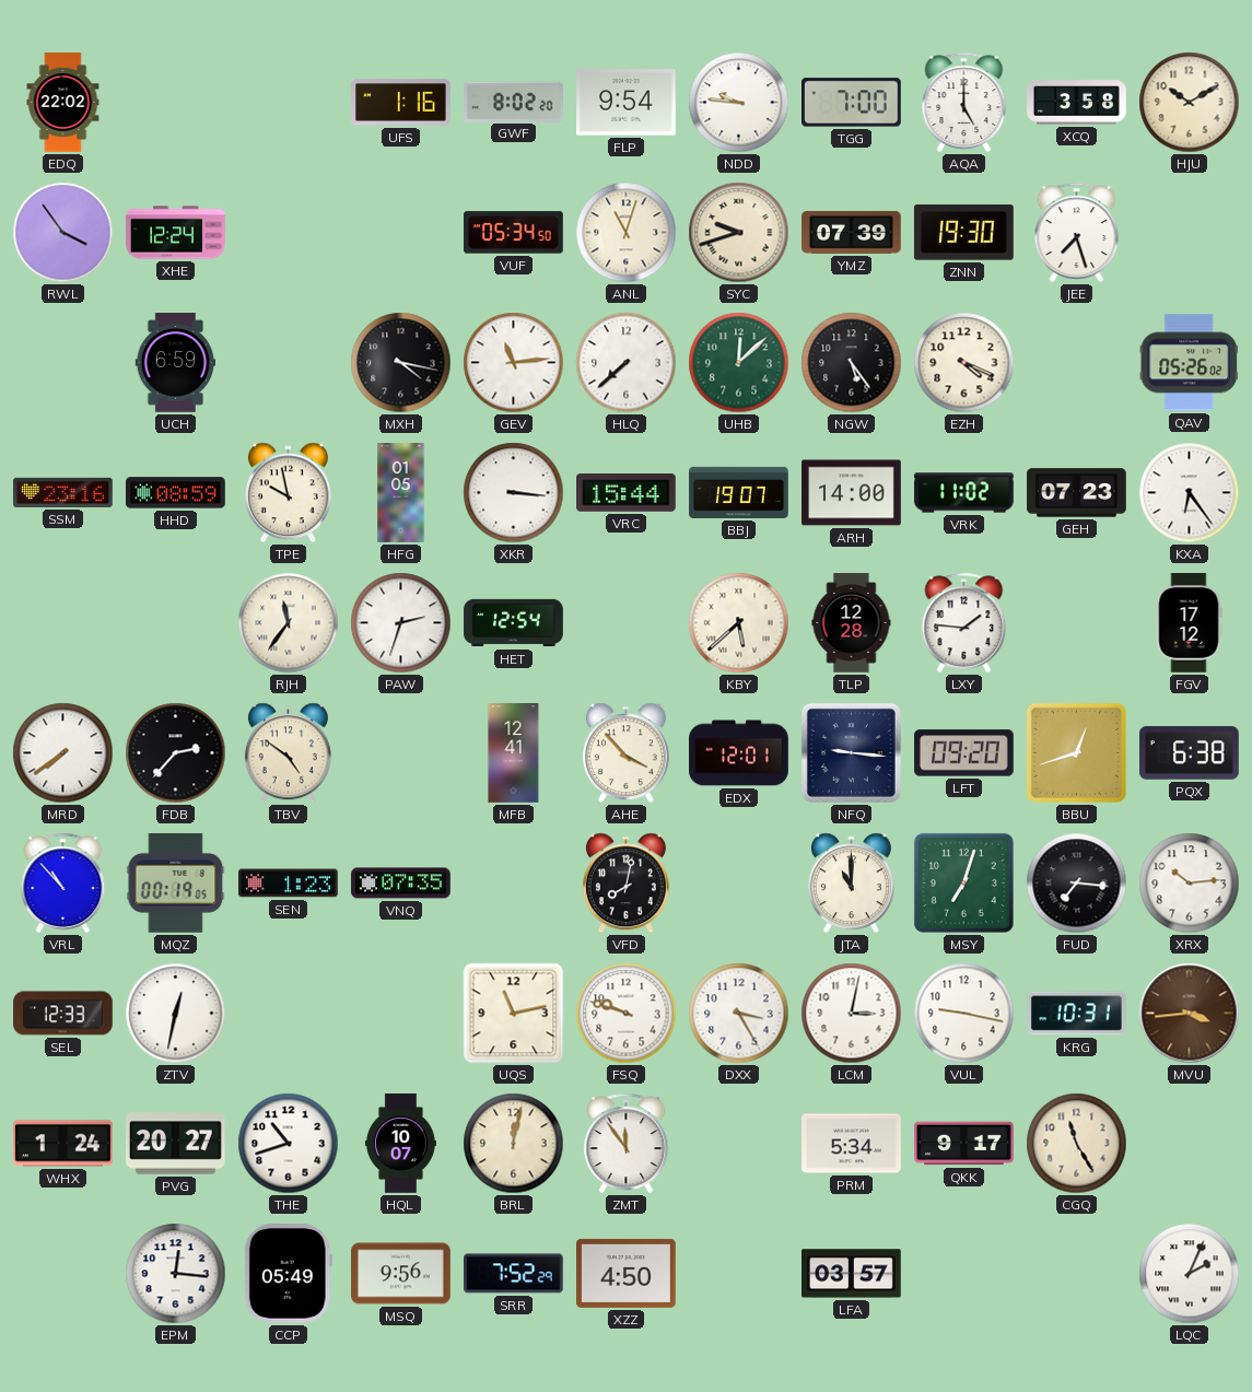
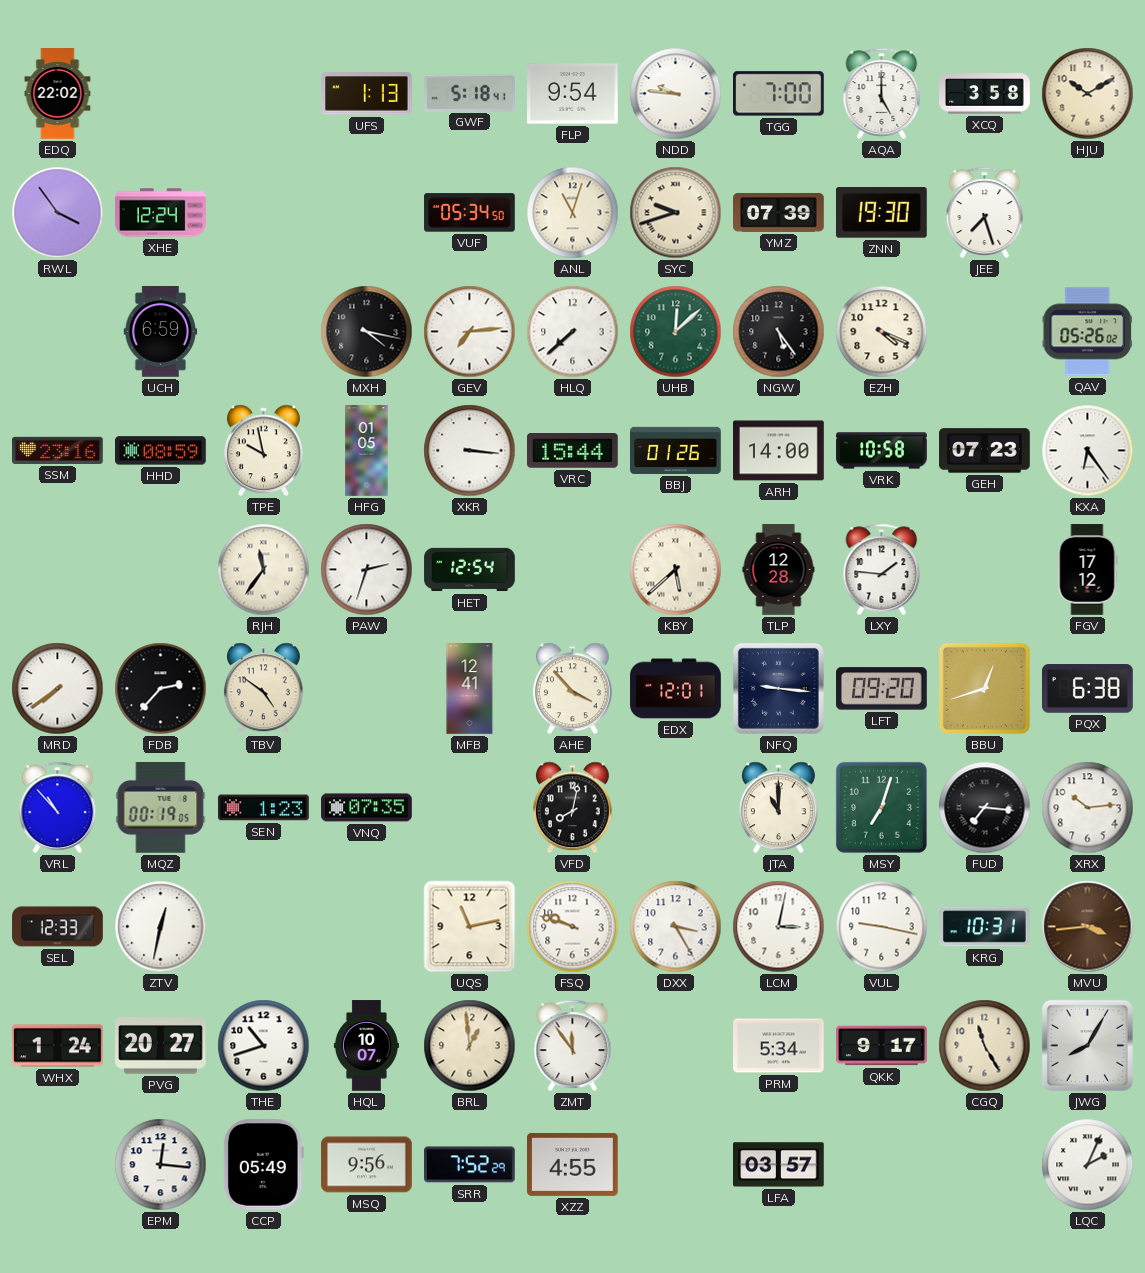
UFS: 1:16 -> 1:13
GWF: 8:02 -> 5:18
GEV: 11:14 -> 7:14
BBJ: 19:07 -> 01:26
VRK: 11:02 -> 10:58
BRL: 12:02 -> 12:59
JWG: none -> 8:05
XZZ: 4:50 -> 4:55
